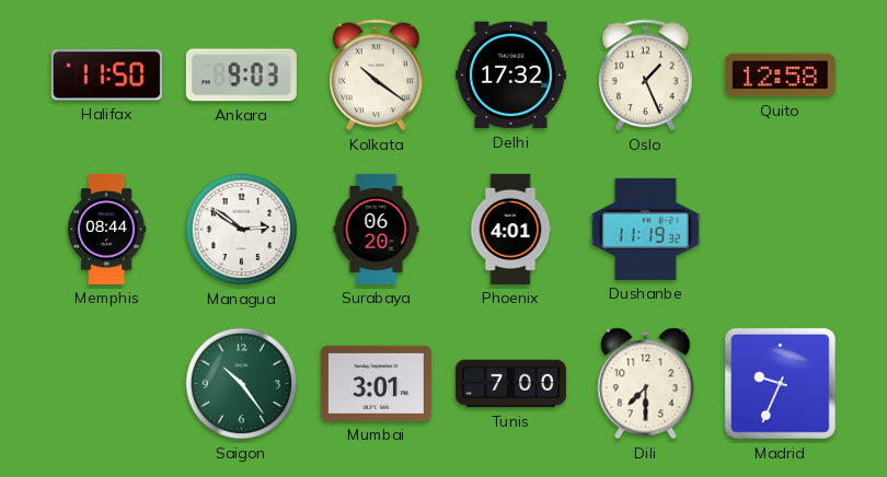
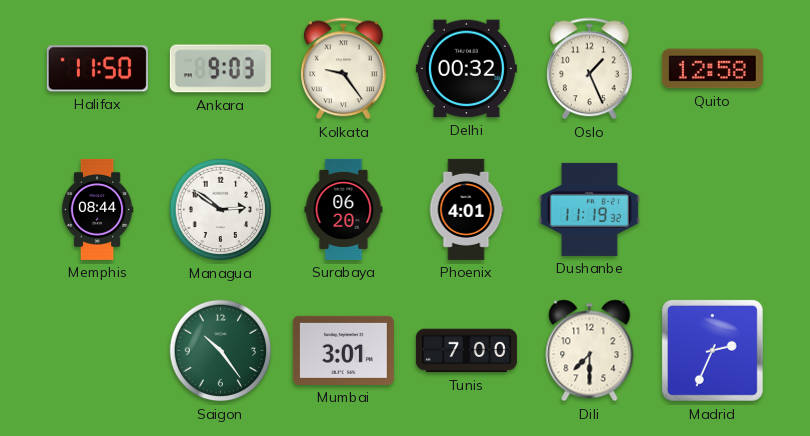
Kolkata: 10:21 -> 9:24
Delhi: 17:32 -> 00:32
Madrid: 9:34 -> 2:34
